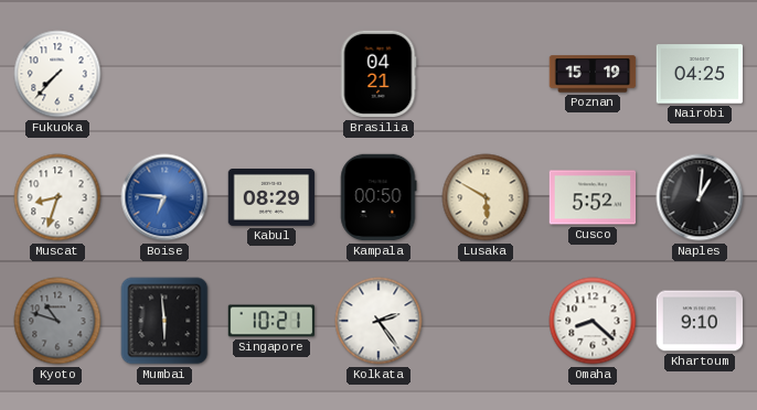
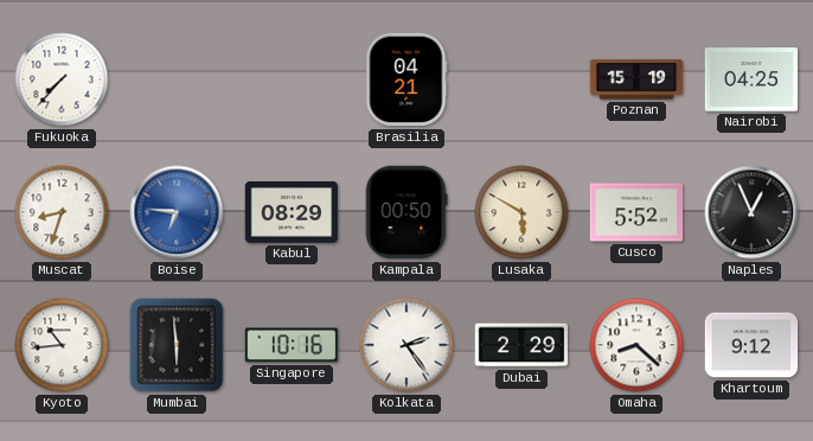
Naples: 1:01 -> 12:56
Kyoto: 10:48 -> 10:44
Kyoto dial: grey -> white
Singapore: 10:21 -> 10:16
Dubai: none -> 2:29
Khartoum: 9:10 -> 9:12
